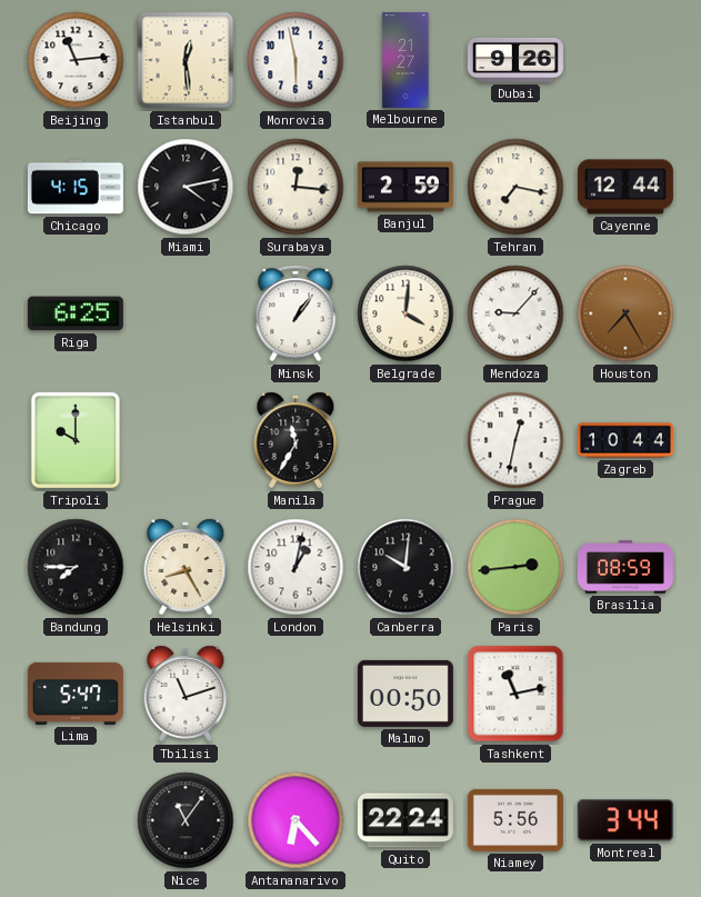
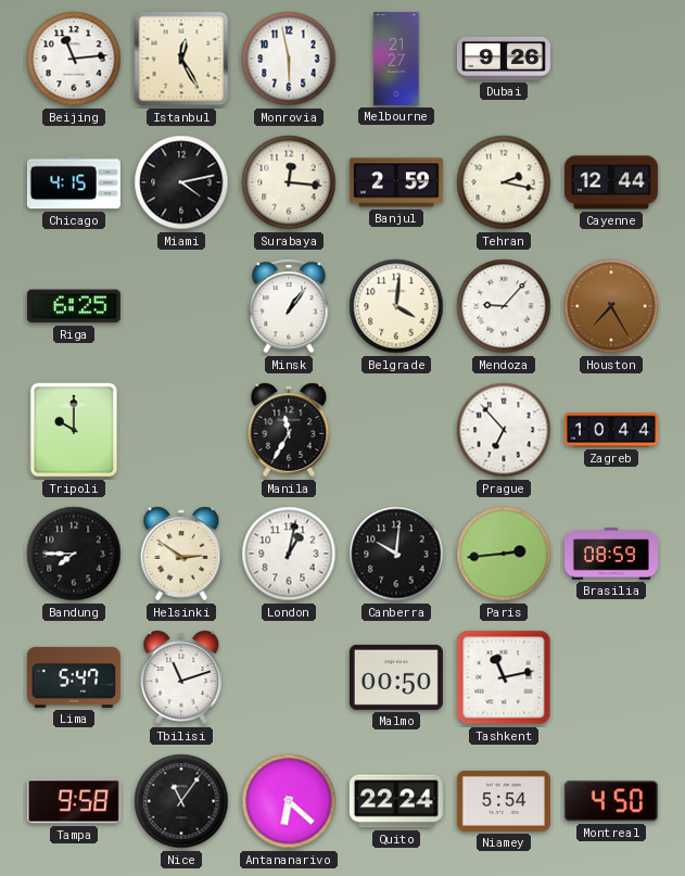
Istanbul: 12:29 -> 12:25
Tehran: 7:17 -> 2:17
Prague: 12:32 -> 6:53
Helsinki: 8:25 -> 2:51
Tampa: none -> 9:58
Antananarivo: 6:23 -> 6:22
Niamey: 5:56 -> 5:54
Montreal: 3:44 -> 4:50
